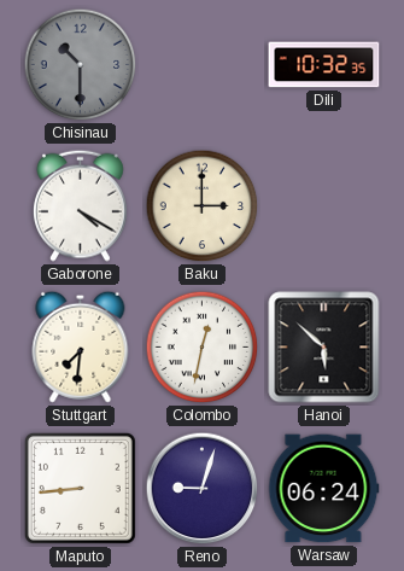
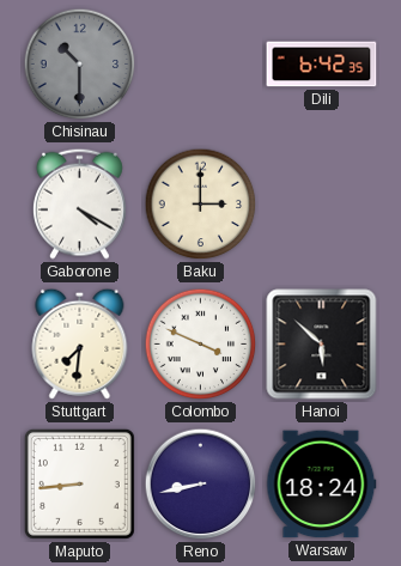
Dili: 10:32 -> 6:42
Colombo: 12:32 -> 3:49
Reno: 9:03 -> 8:43
Warsaw: 06:24 -> 18:24
